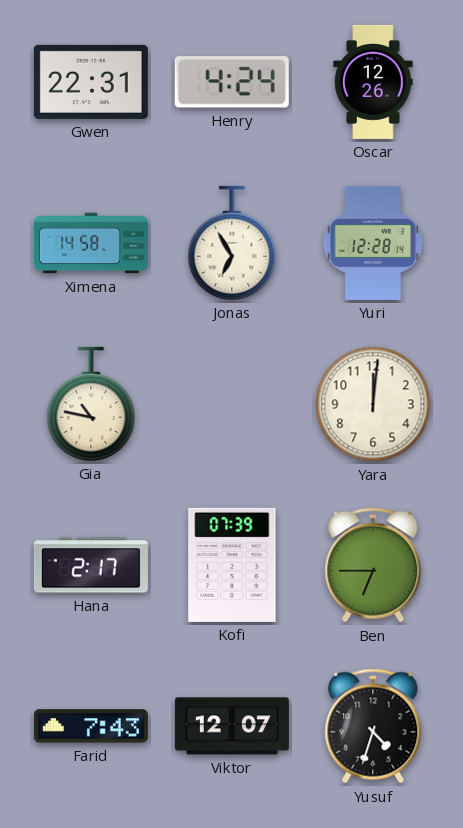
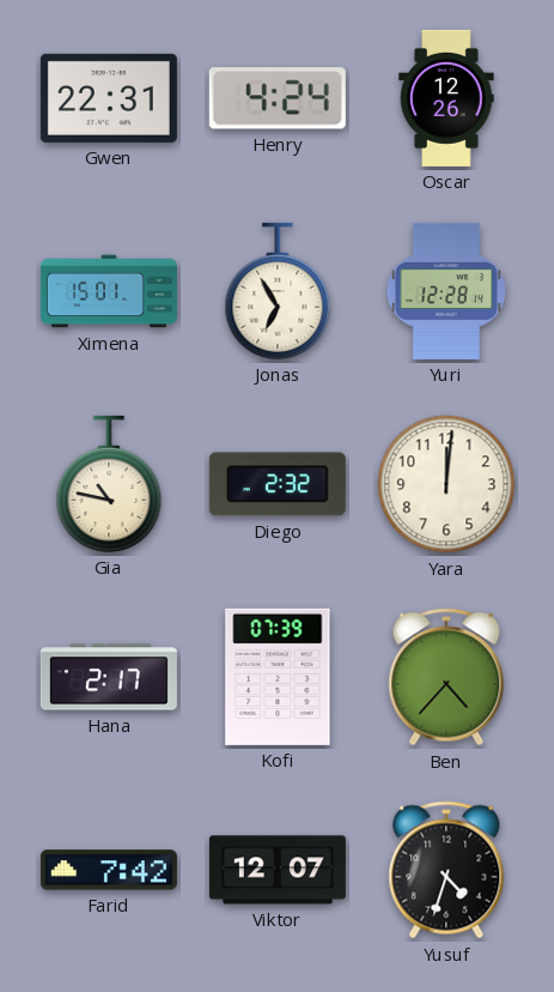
Ximena: 14:58 -> 15:01
Diego: none -> 2:32
Ben: 6:45 -> 4:37
Farid: 7:43 -> 7:42
